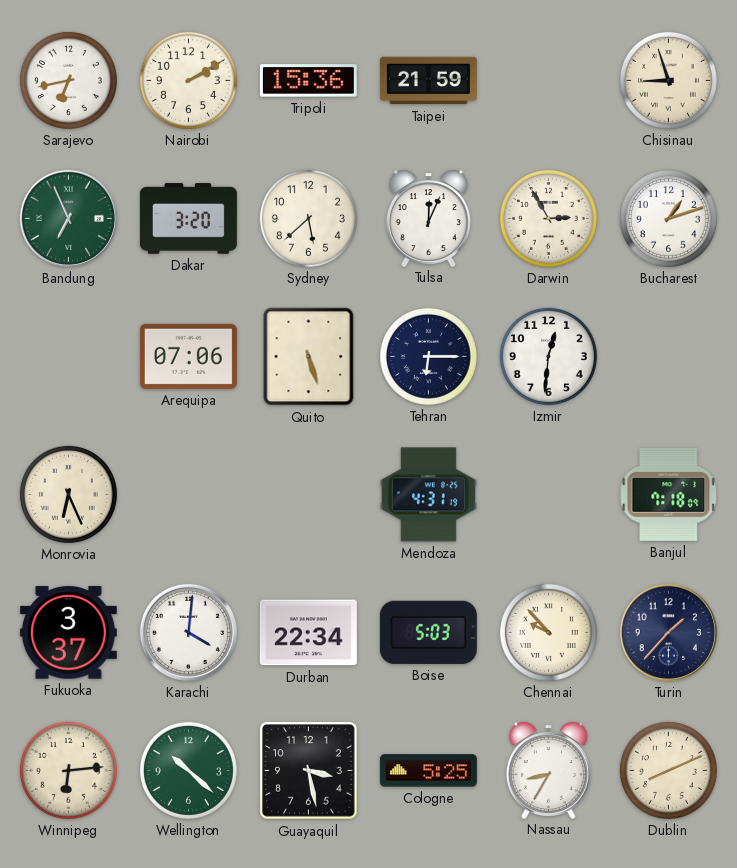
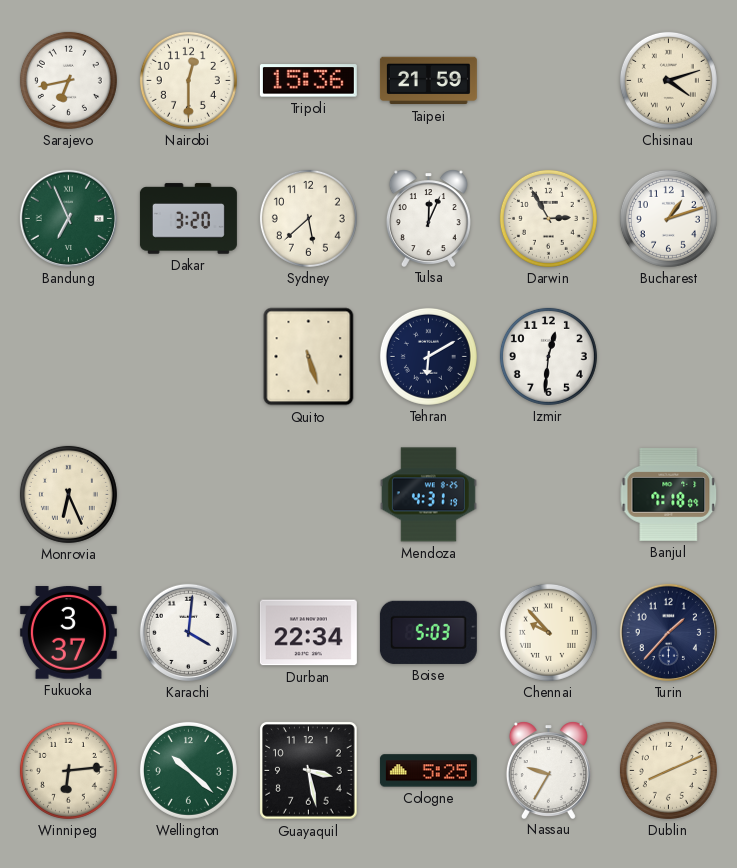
Nairobi: 2:10 -> 12:30
Chisinau: 8:57 -> 4:12
Arequipa: 07:06 -> none
Tehran: 6:15 -> 6:10
Nassau: 8:35 -> 9:35
